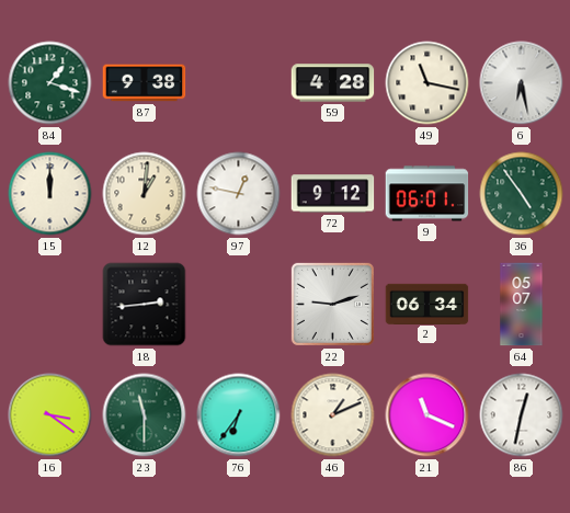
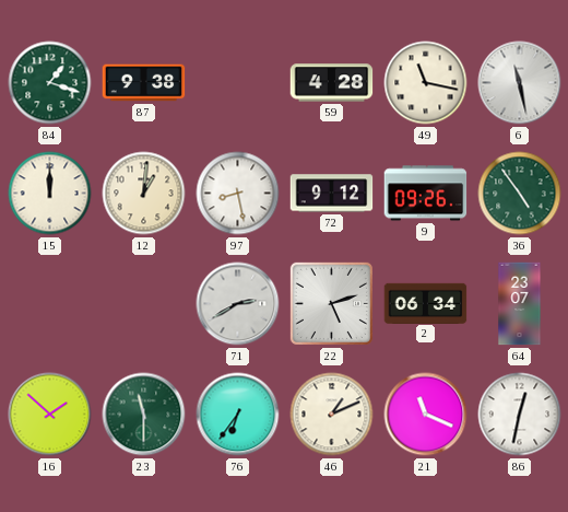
6: 6:28 -> 11:28
97: 12:47 -> 8:28
9: 06:01 -> 09:26
18: 2:44 -> none
71: none -> 2:40
22: 9:12 -> 5:12
64: 05:07 -> 23:07
16: 3:21 -> 1:52
